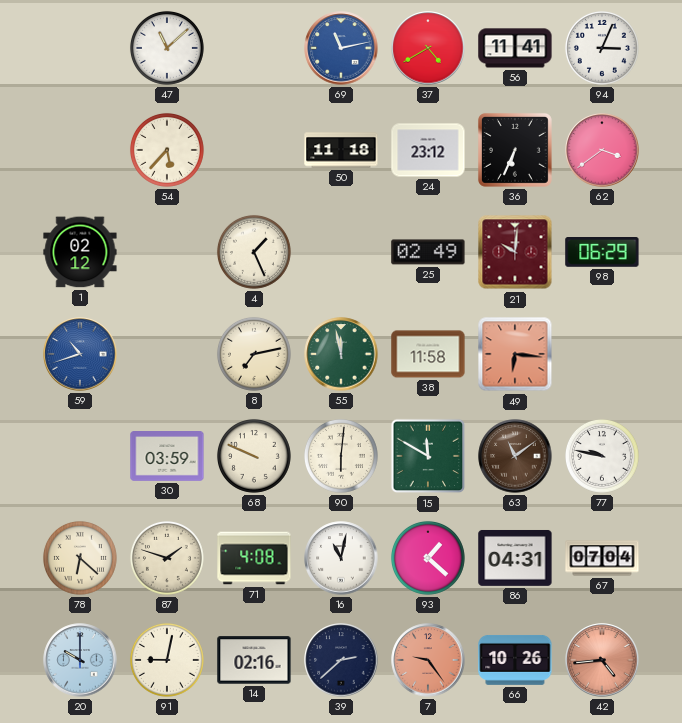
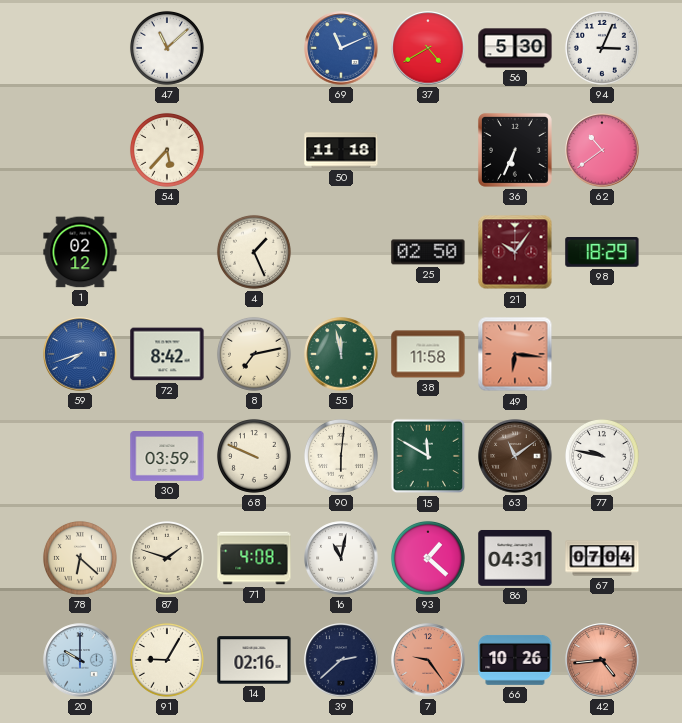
69: 11:13 -> 11:11
56: 11:41 -> 5:30
24: 23:12 -> none
62: 3:39 -> 10:39
25: 02:49 -> 02:50
21: 10:01 -> 10:06
98: 06:29 -> 18:29
59: 10:42 -> 7:42
72: none -> 8:42
91: 9:02 -> 9:05
